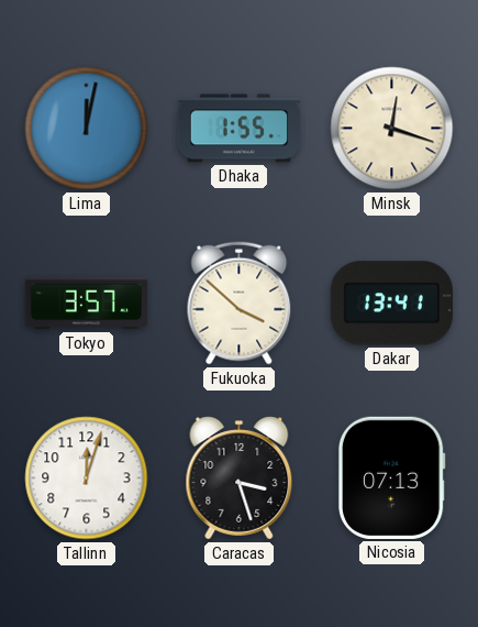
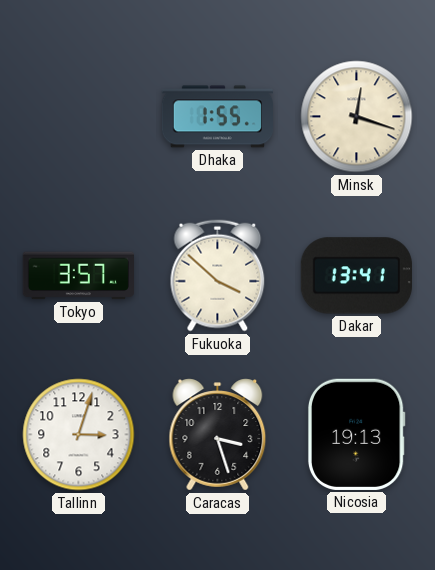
Lima: 12:02 -> none
Tallinn: 12:03 -> 3:03
Nicosia: 07:13 -> 19:13
